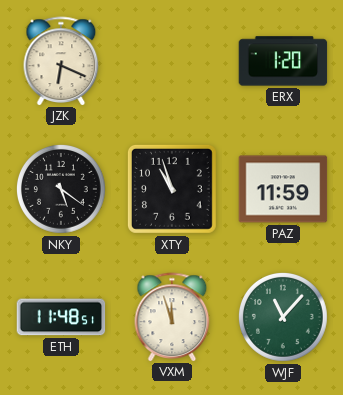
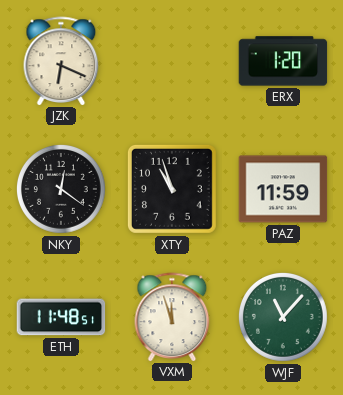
NKY: 5:21 -> 12:21
